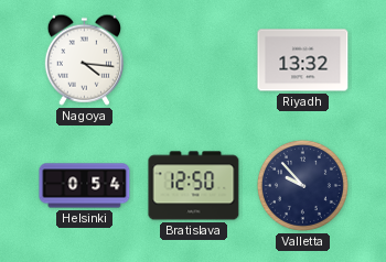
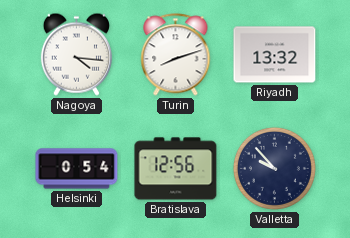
Turin: none -> 8:12
Bratislava: 12:50 -> 12:56
